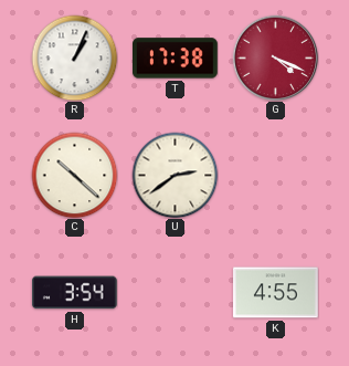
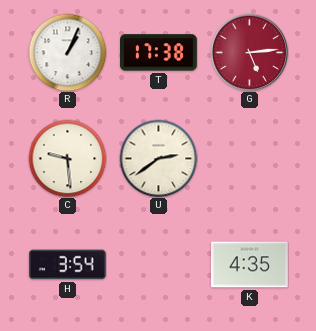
G: 4:19 -> 5:14
C: 10:22 -> 9:29
K: 4:55 -> 4:35
